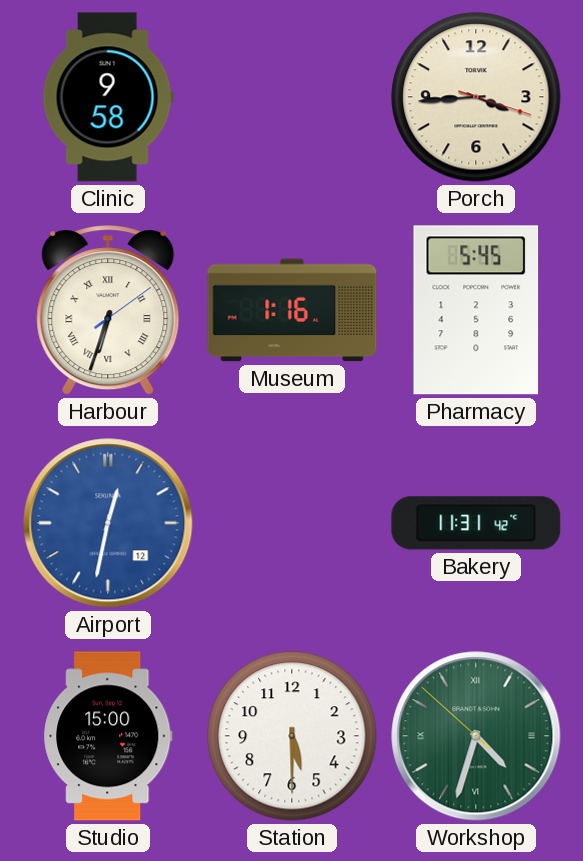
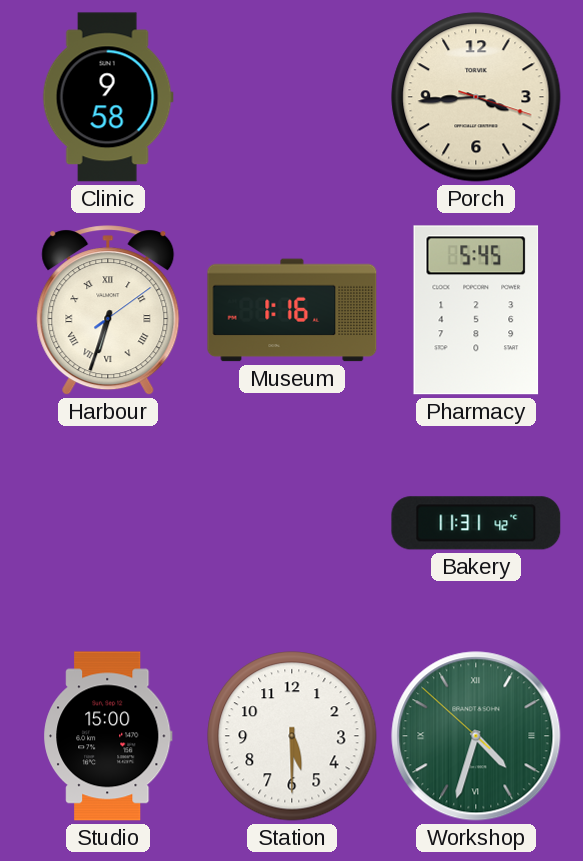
Airport: 12:32 -> none
